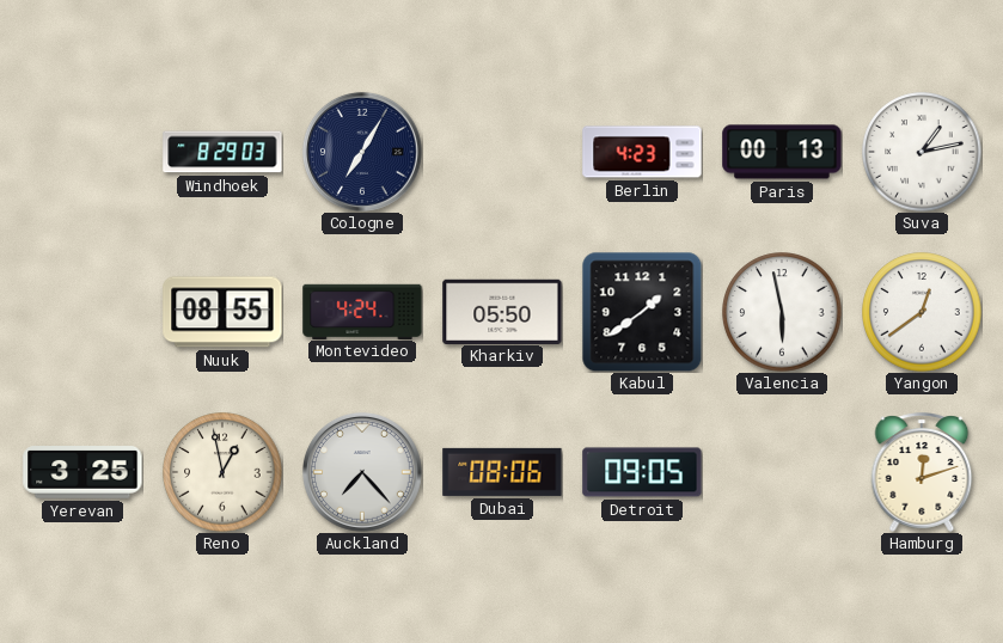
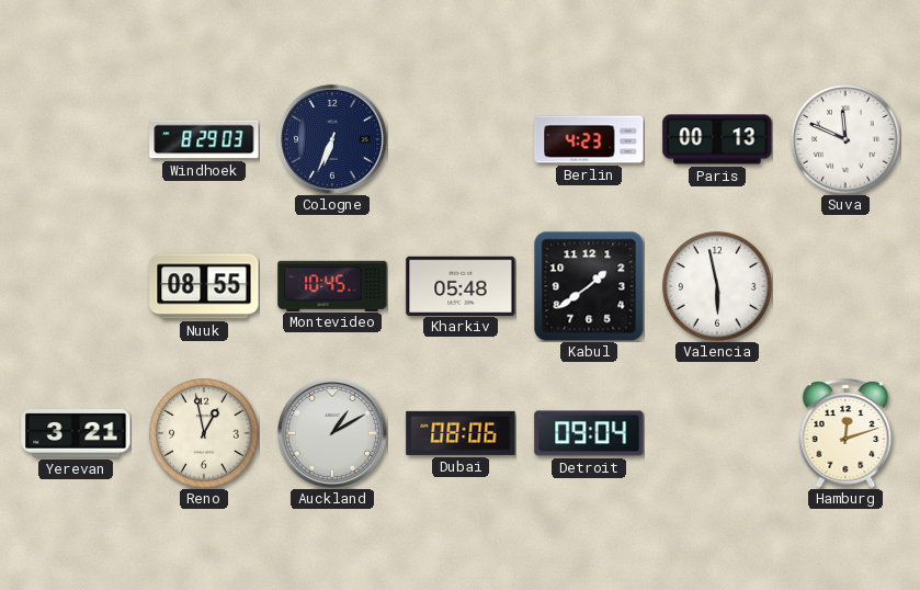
Cologne: 7:05 -> 6:34
Suva: 1:13 -> 11:49
Montevideo: 4:24 -> 10:45
Kharkiv: 05:50 -> 05:48
Yangon: 12:39 -> none
Yerevan: 3:25 -> 3:21
Auckland: 7:23 -> 1:10
Detroit: 09:05 -> 09:04
